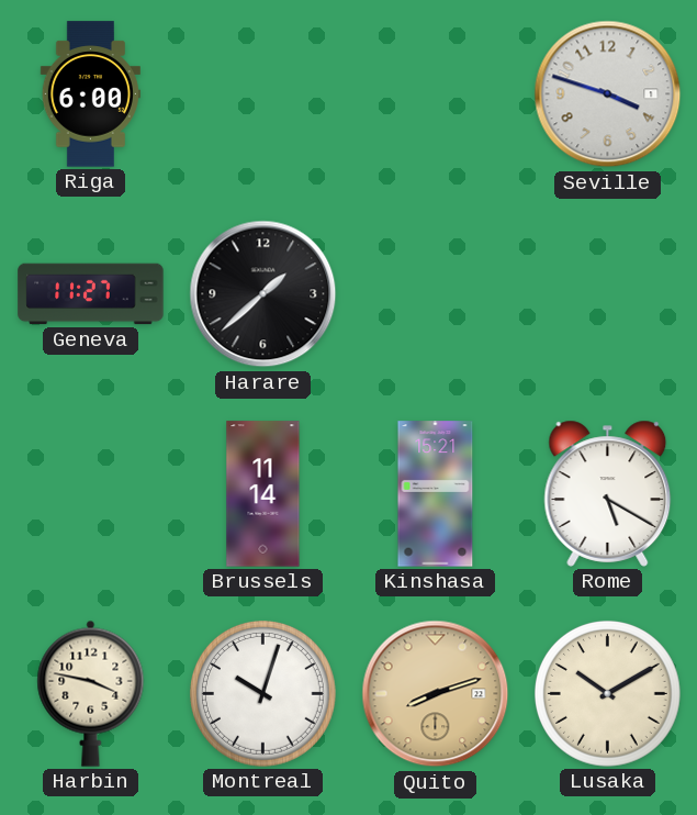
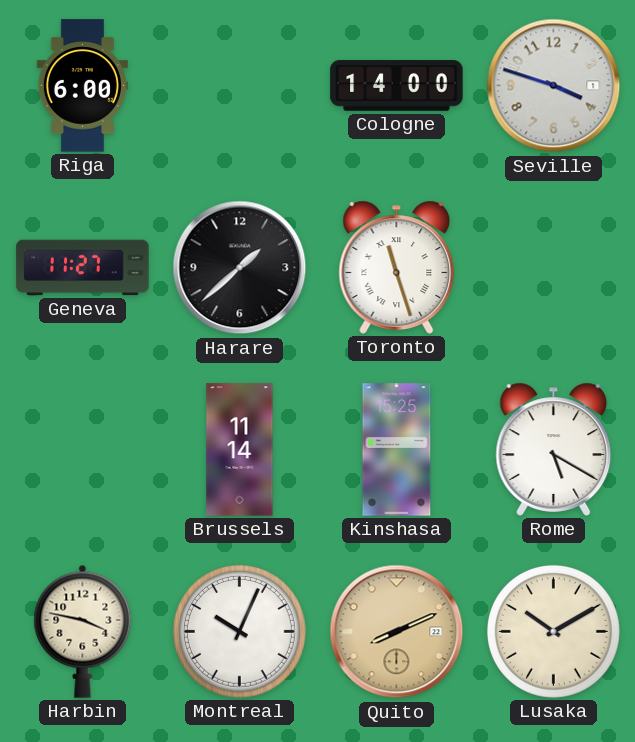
Cologne: none -> 14:00
Toronto: none -> 11:27
Kinshasa: 15:21 -> 15:25
Montreal: 10:03 -> 10:04
Quito: 8:12 -> 8:11
